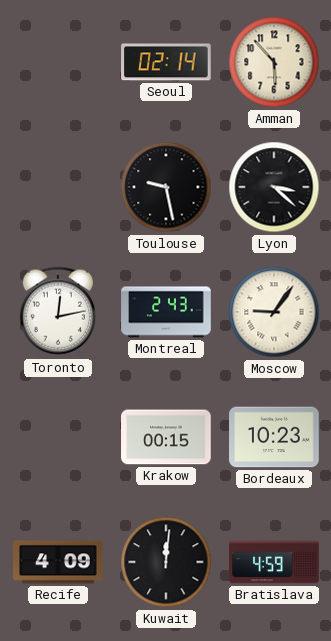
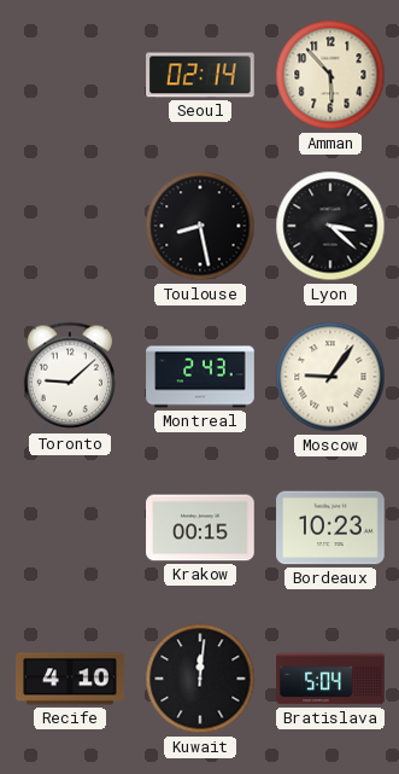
Toulouse: 9:28 -> 8:28
Toronto: 12:13 -> 9:08
Recife: 4:09 -> 4:10
Bratislava: 4:59 -> 5:04
